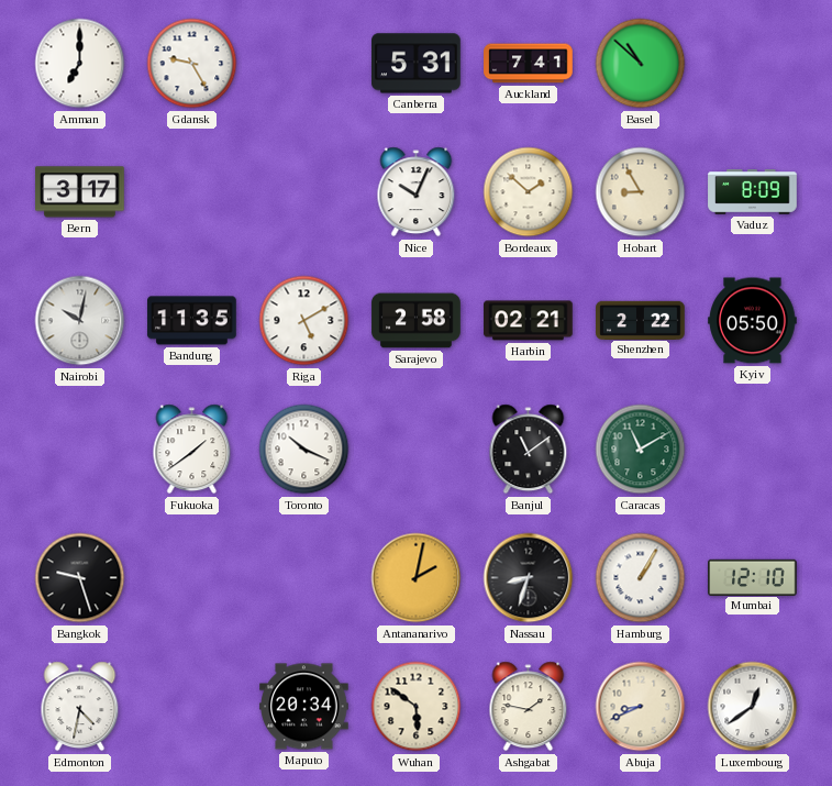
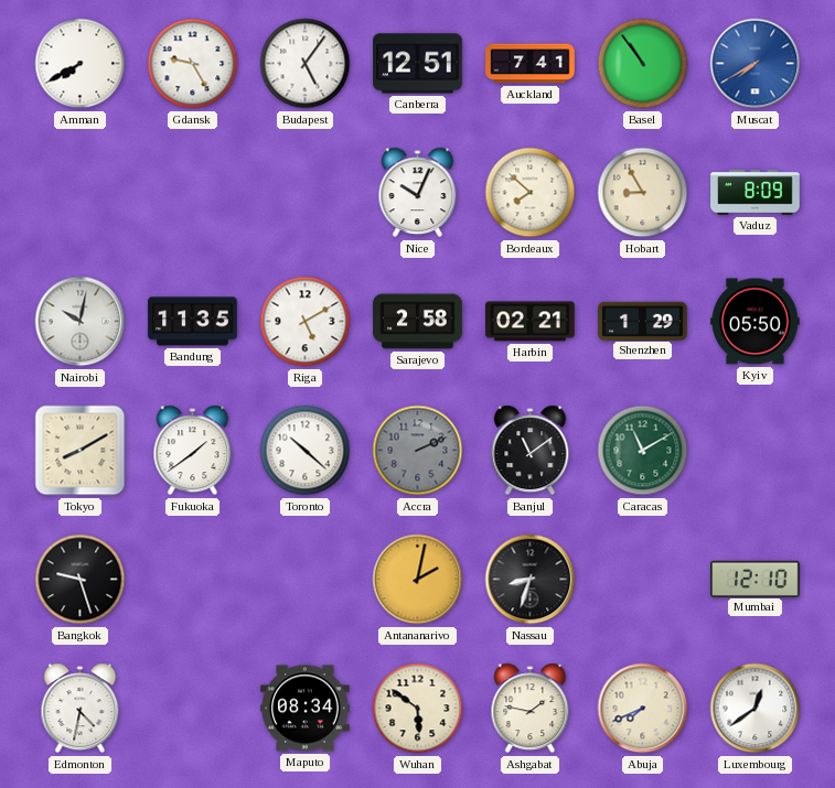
Amman: 7:00 -> 7:40
Budapest: none -> 5:06
Canberra: 5:31 -> 12:51
Basel: 10:52 -> 10:54
Muscat: none -> 7:40
Bern: 3:17 -> none
Bordeaux: 1:52 -> 7:52
Shenzhen: 2:22 -> 1:29
Tokyo: none -> 8:10
Toronto: 10:19 -> 10:22
Accra: none -> 2:11
Hamburg: 1:05 -> none
Maputo: 20:34 -> 08:34
Abuja: 8:41 -> 7:41
